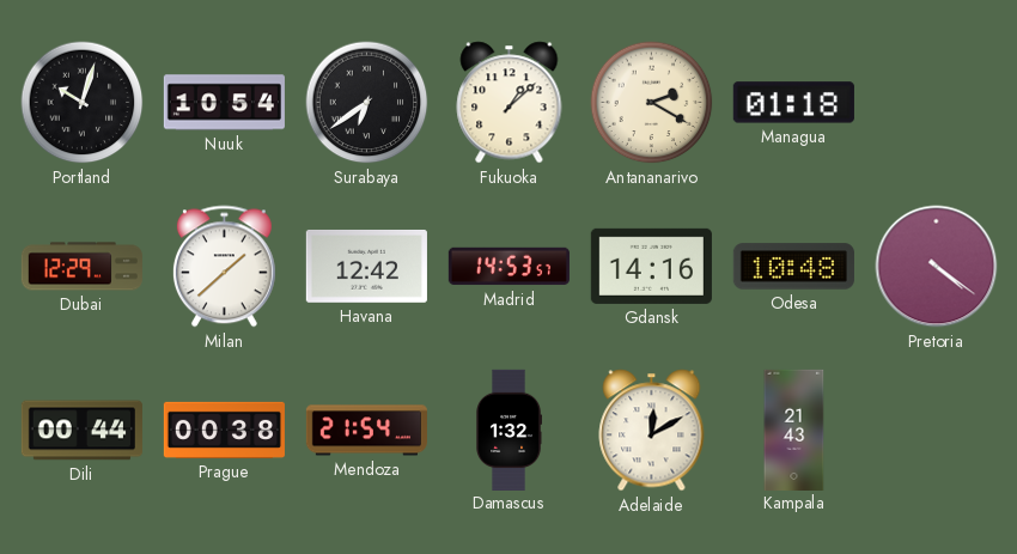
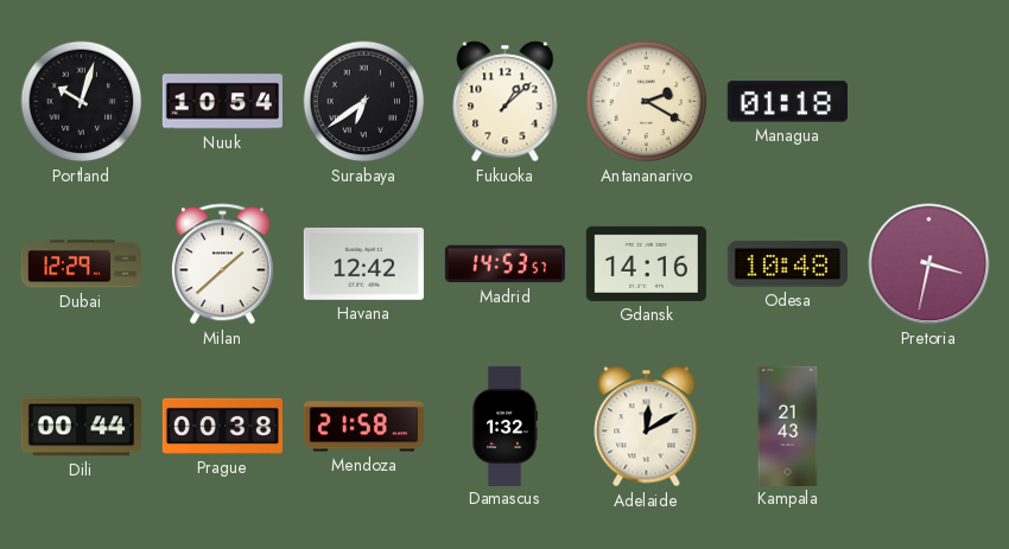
Pretoria: 4:21 -> 3:32
Mendoza: 21:54 -> 21:58
